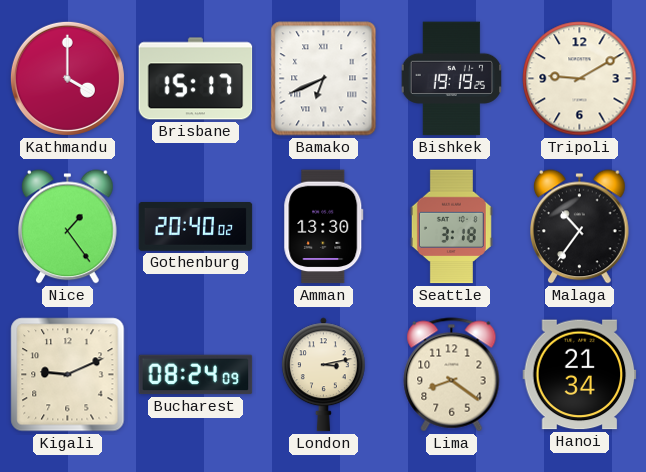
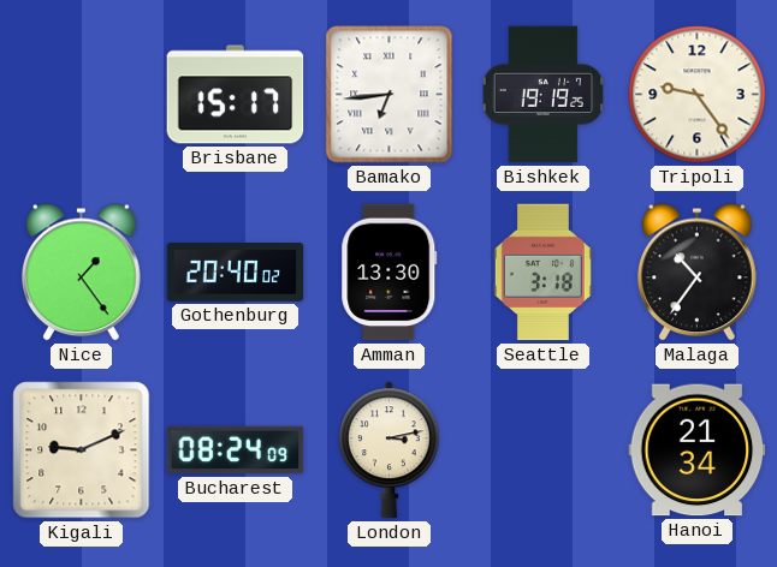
Kathmandu: 4:00 -> none
Bamako: 6:41 -> 6:44
Tripoli: 9:10 -> 9:24
Lima: 8:21 -> none
